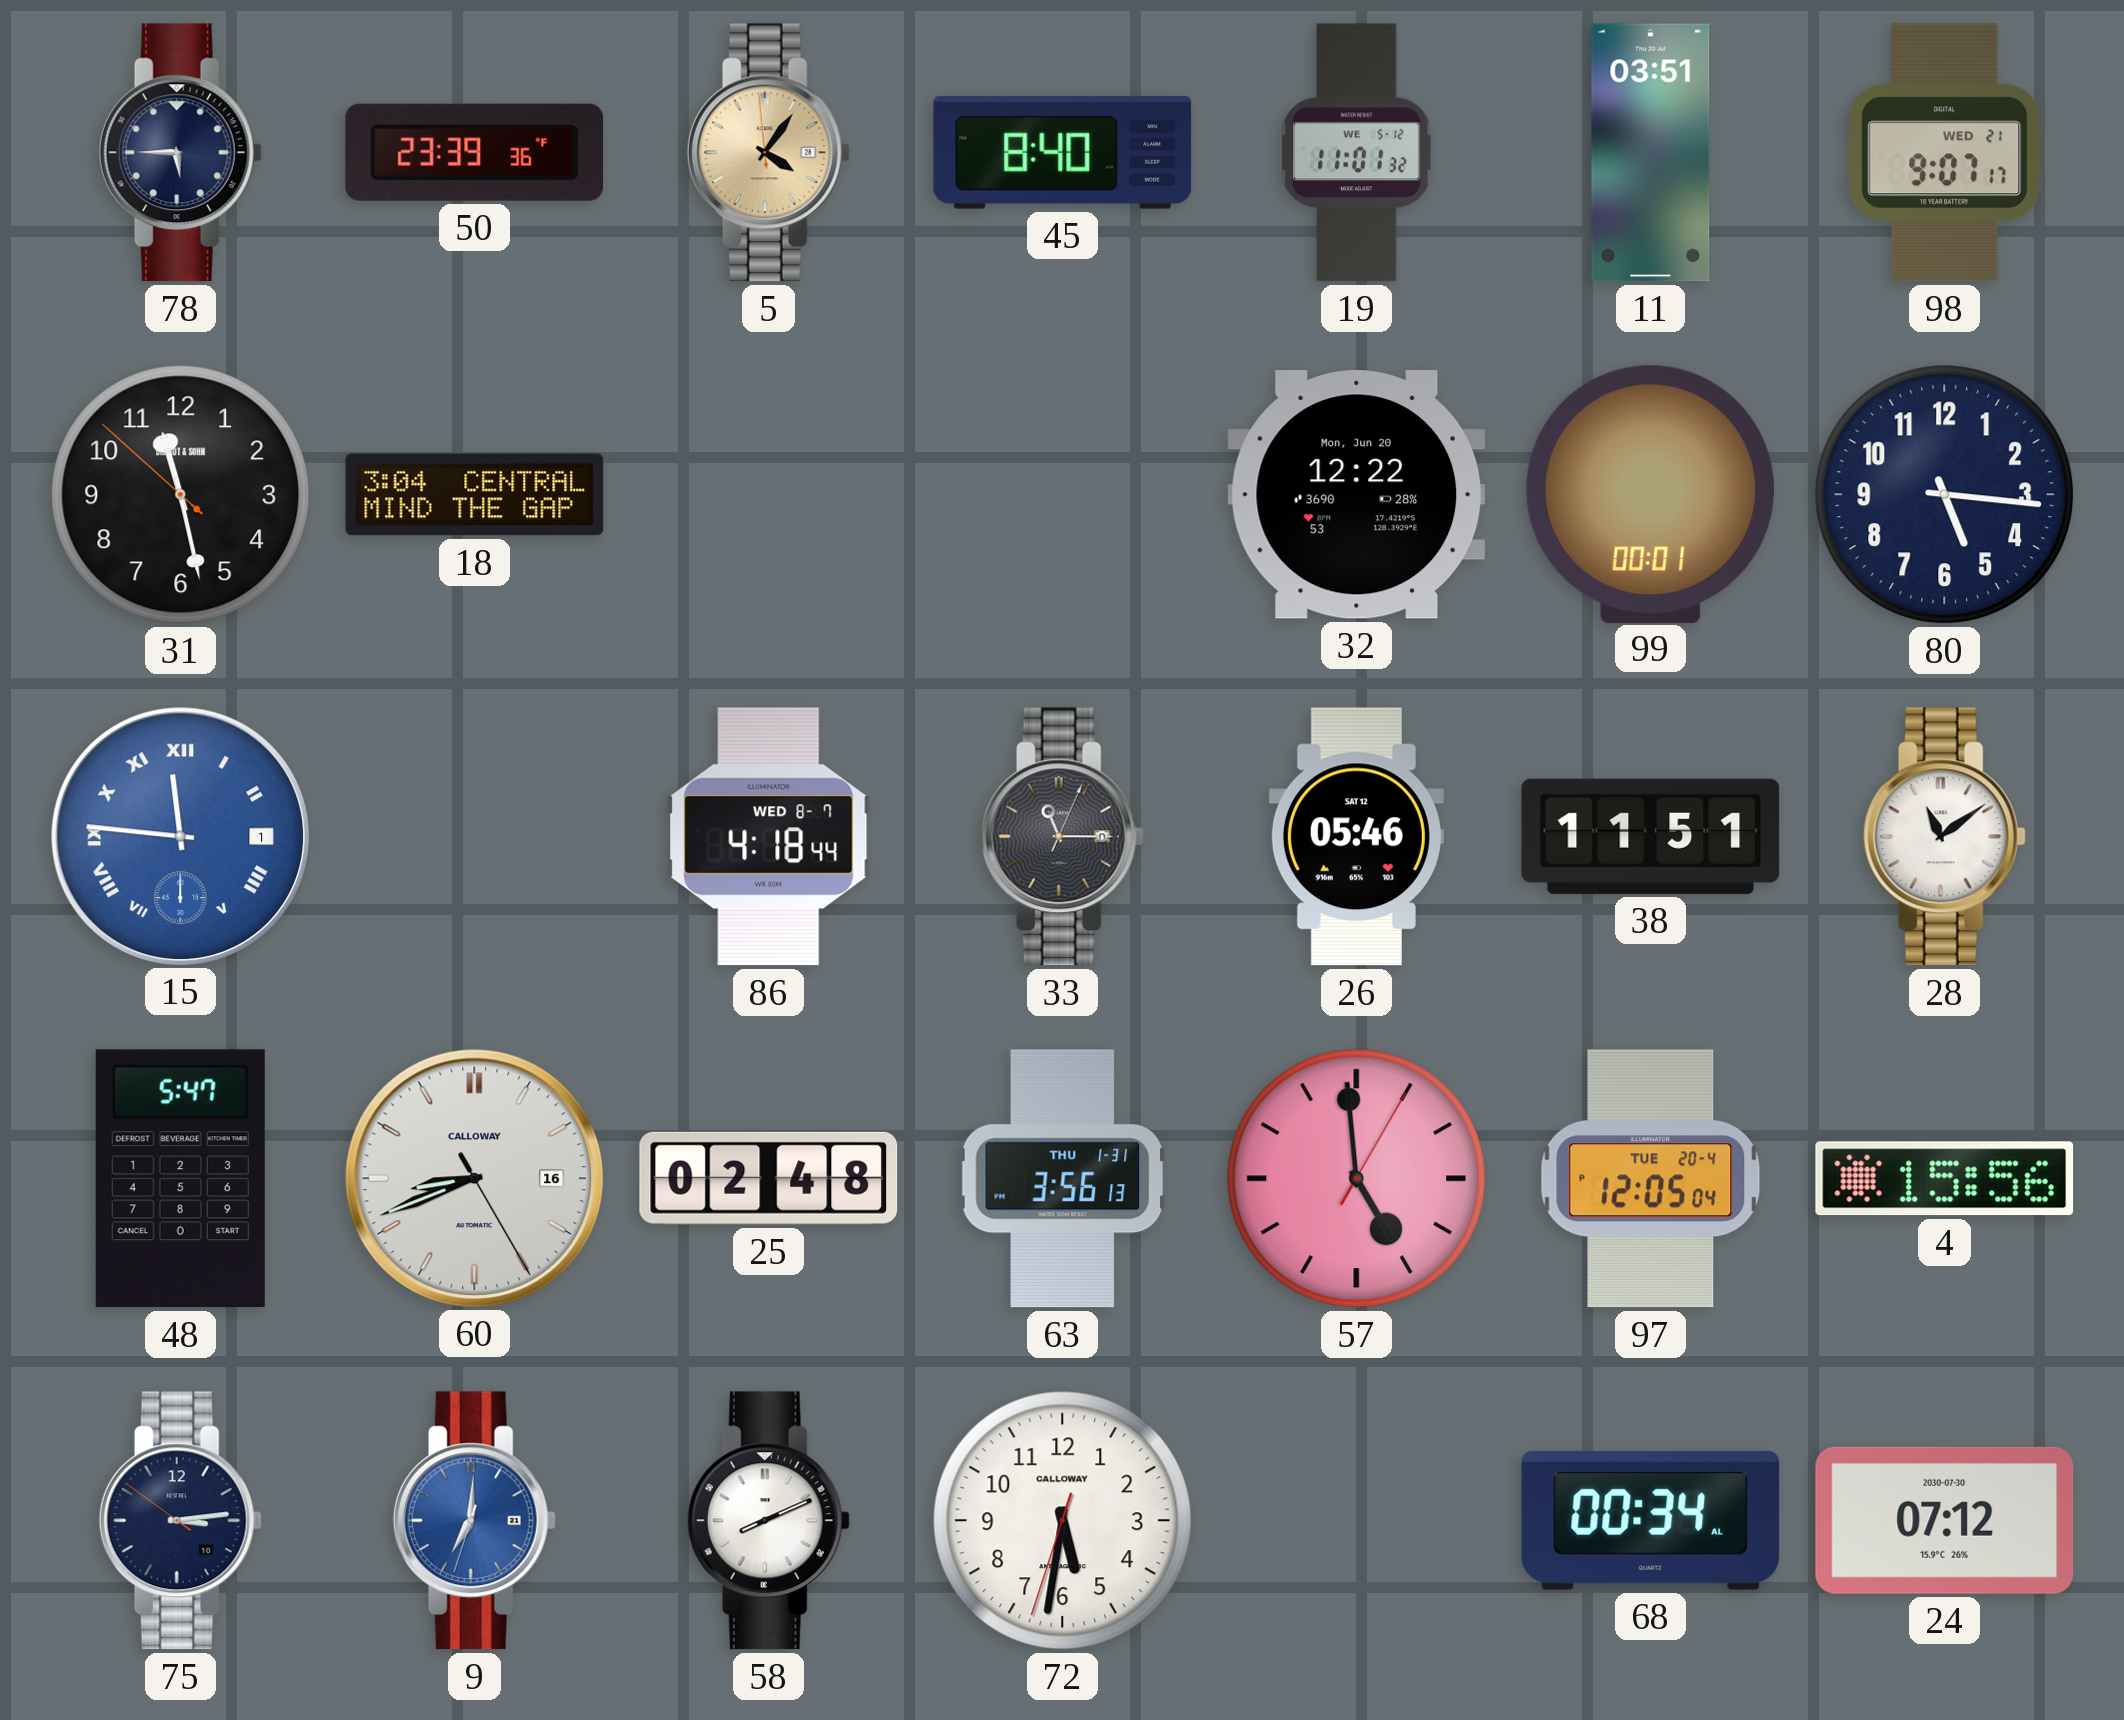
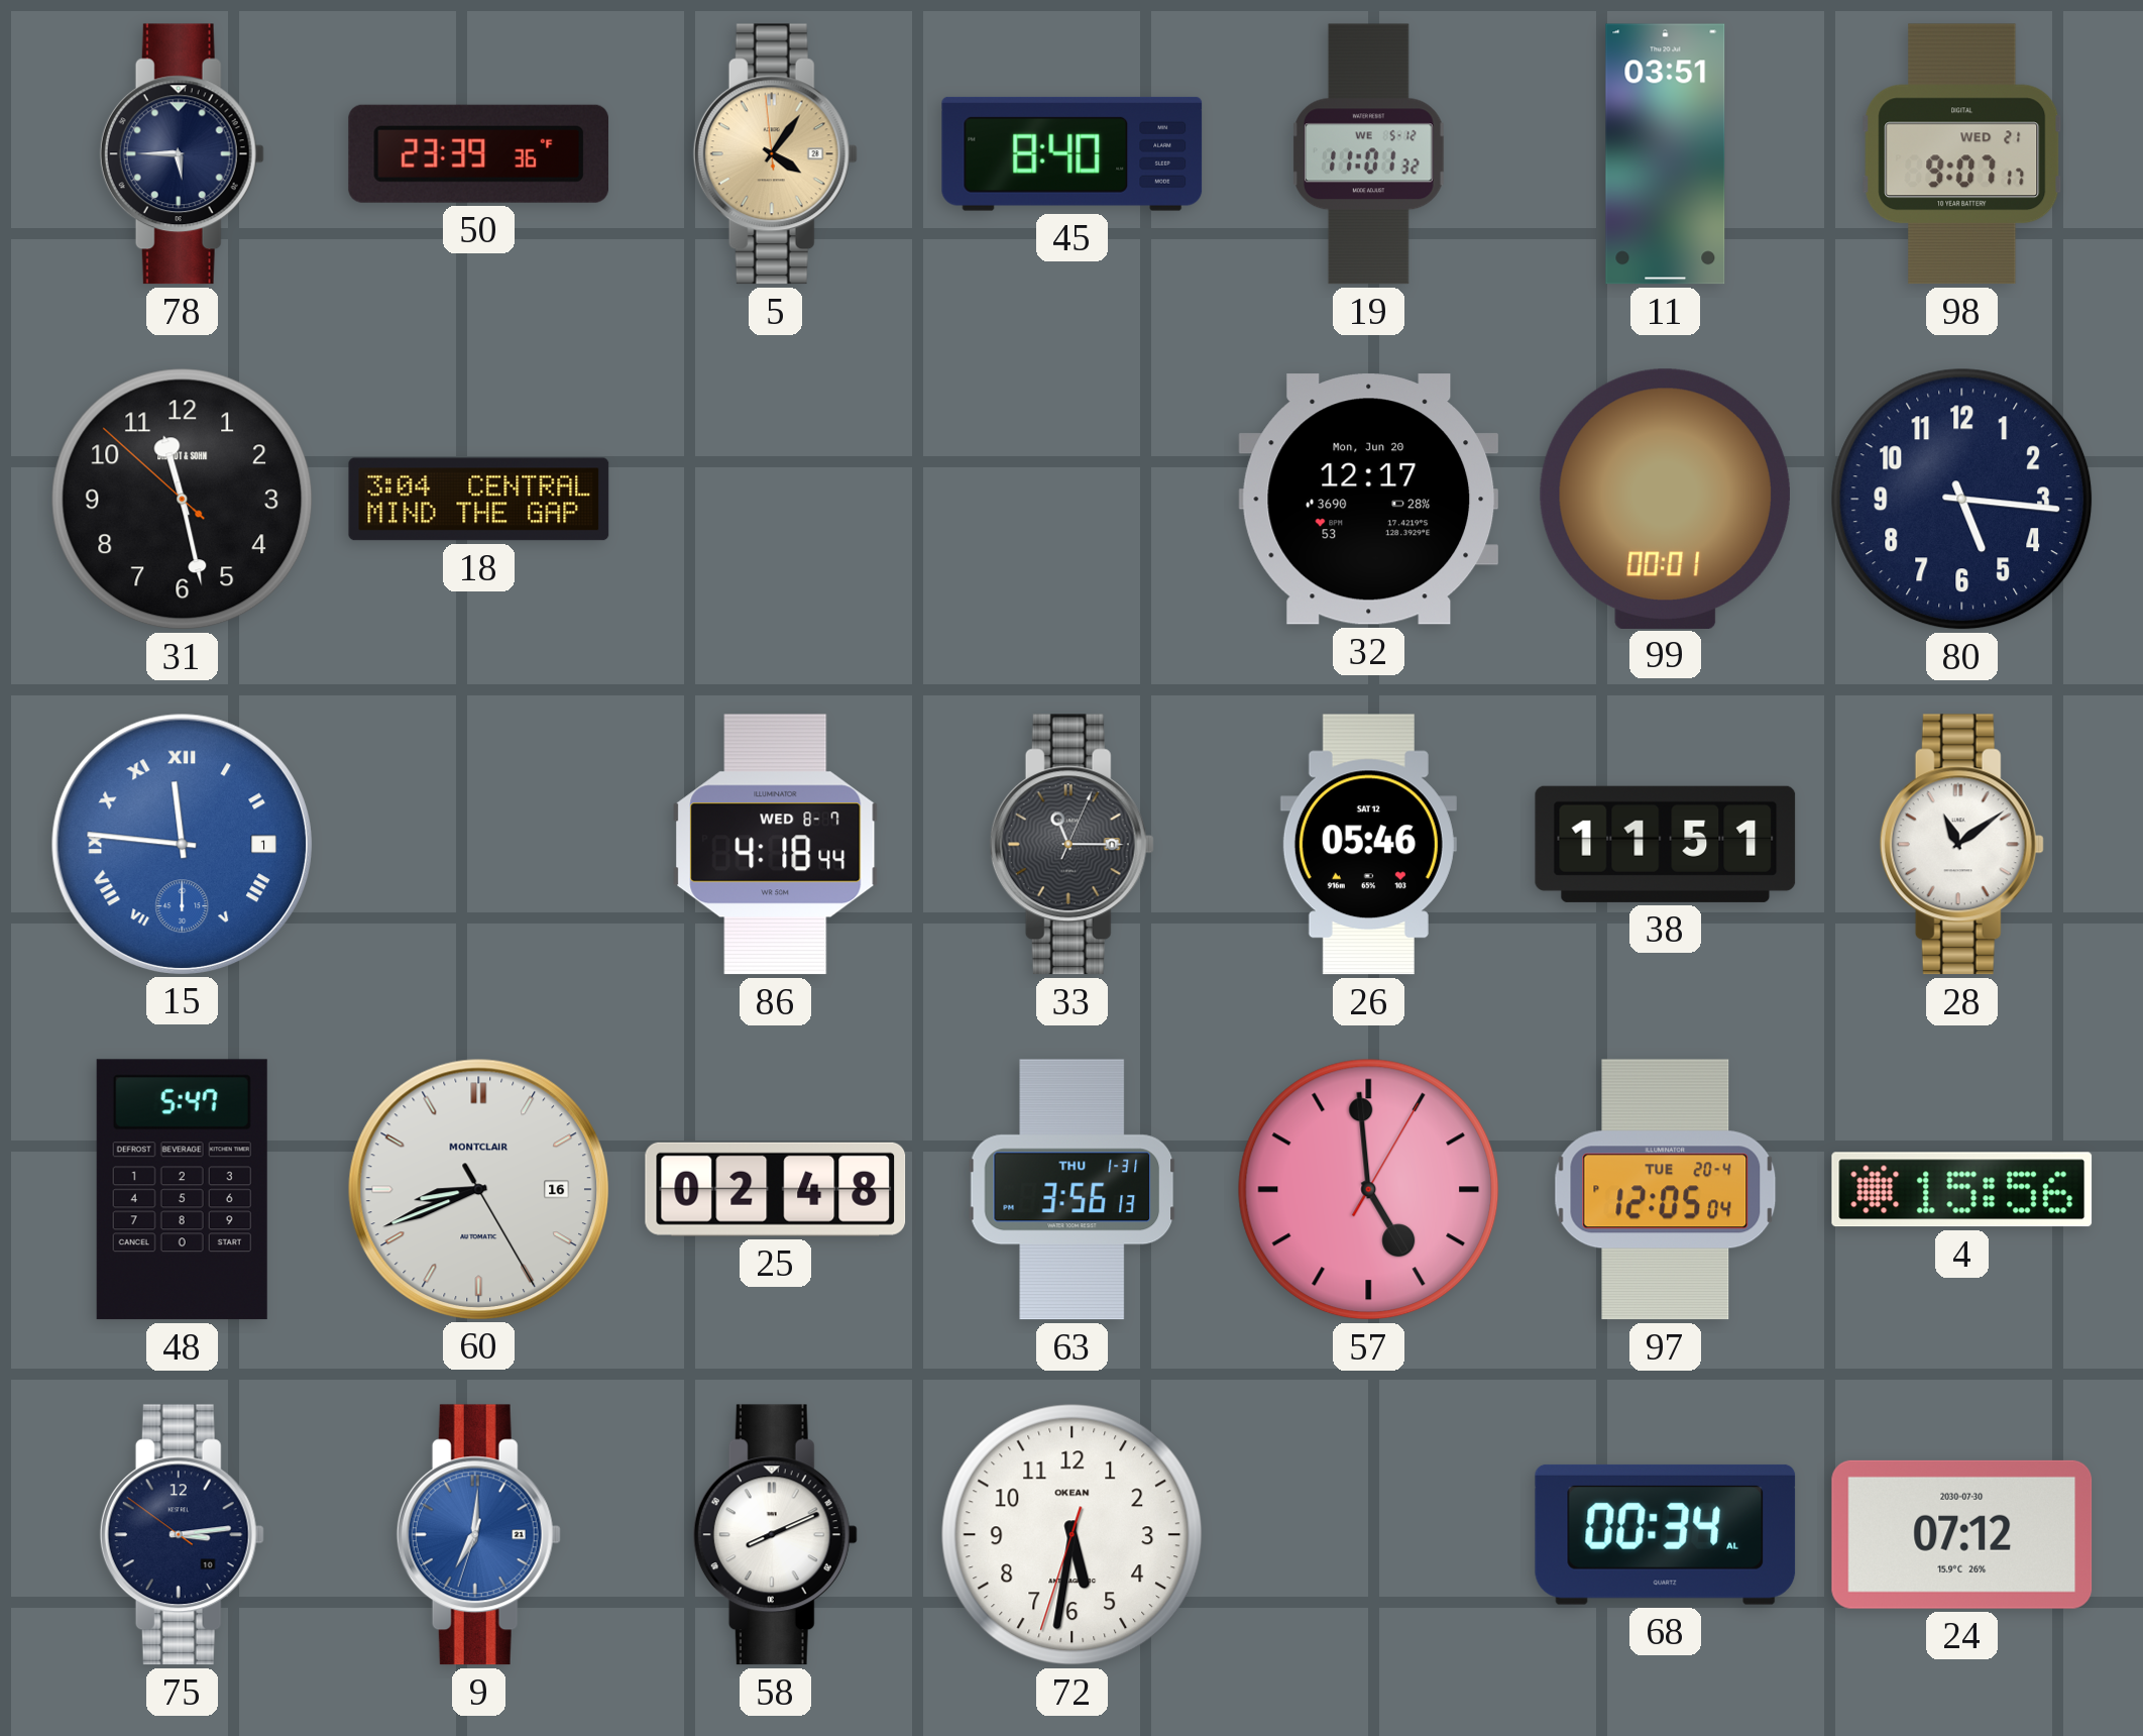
32: 12:22 -> 12:17
60 brand: CALLOWAY -> MONTCLAIR
72 brand: CALLOWAY -> OKEAN
